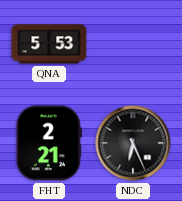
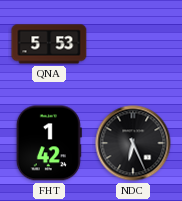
FHT: 2:21 -> 1:42
